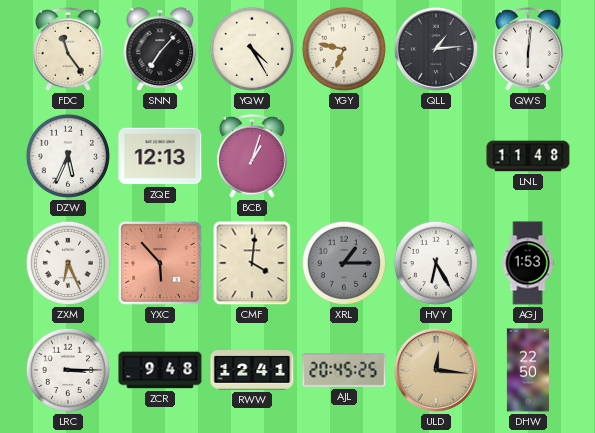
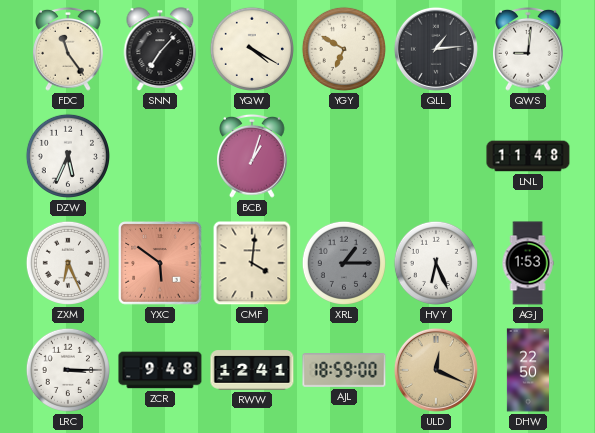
YQW: 4:25 -> 4:20
YGY: 6:47 -> 6:50
QWS: 6:01 -> 9:01
ZQE: 12:13 -> none
YXC: 5:53 -> 5:51
HVY: 6:25 -> 6:26
AJL: 20:45 -> 18:59
ULD: 12:16 -> 12:19
